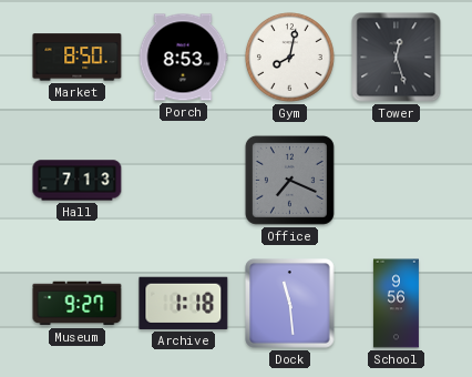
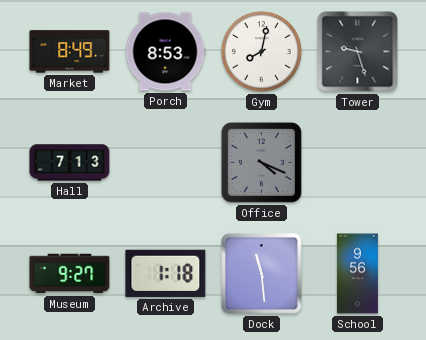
Market: 8:50 -> 8:49
Tower: 12:27 -> 9:27
Office: 7:19 -> 4:19
